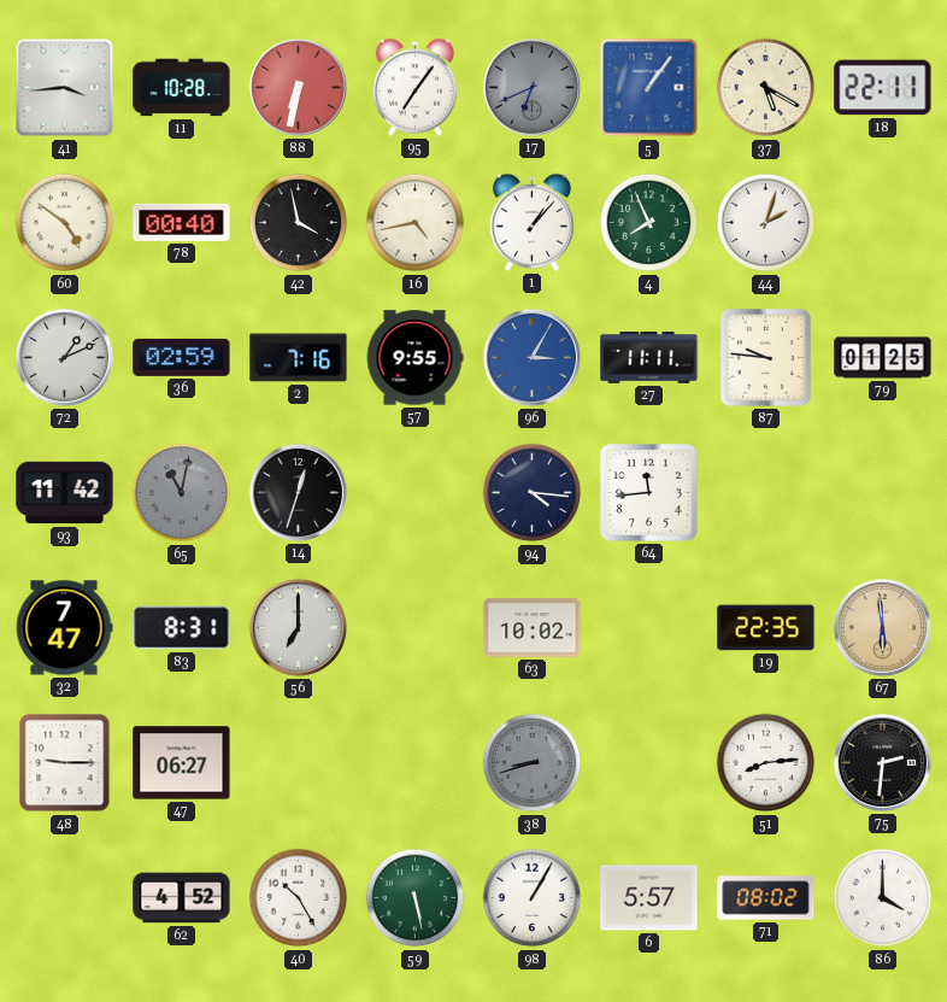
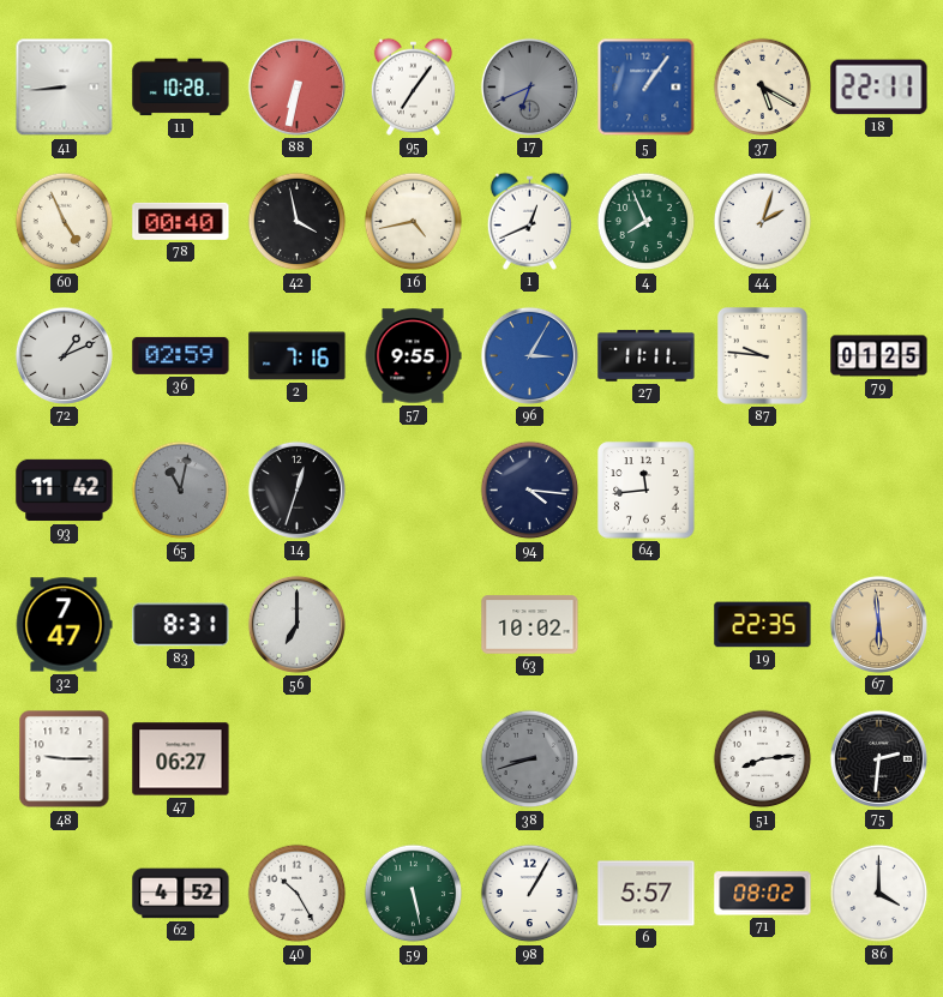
41: 3:44 -> 8:44
60: 4:51 -> 4:56
1: 1:07 -> 12:41
